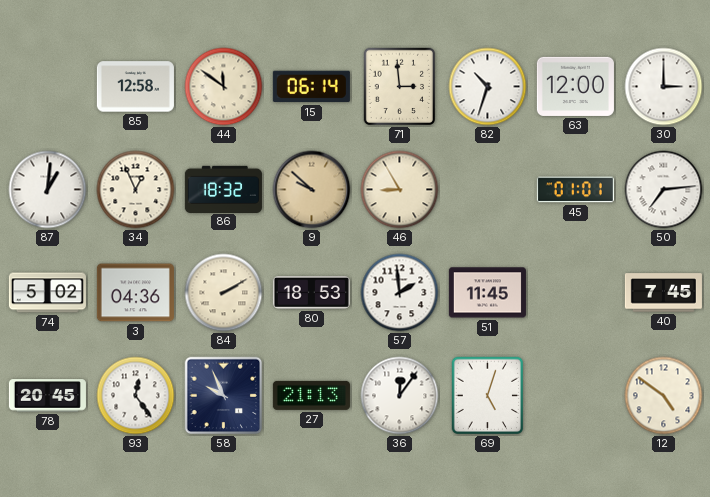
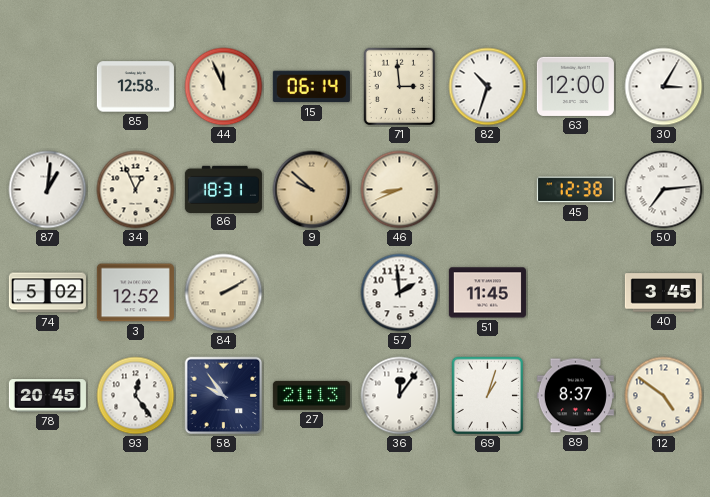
44: 11:51 -> 11:56
30: 3:00 -> 3:05
86: 18:32 -> 18:31
46: 8:55 -> 8:41
45: 01:01 -> 12:38
3: 04:36 -> 12:52
80: 18:53 -> none
40: 7:45 -> 3:45
58: 9:56 -> 9:54
69: 5:03 -> 1:03
89: none -> 8:37
